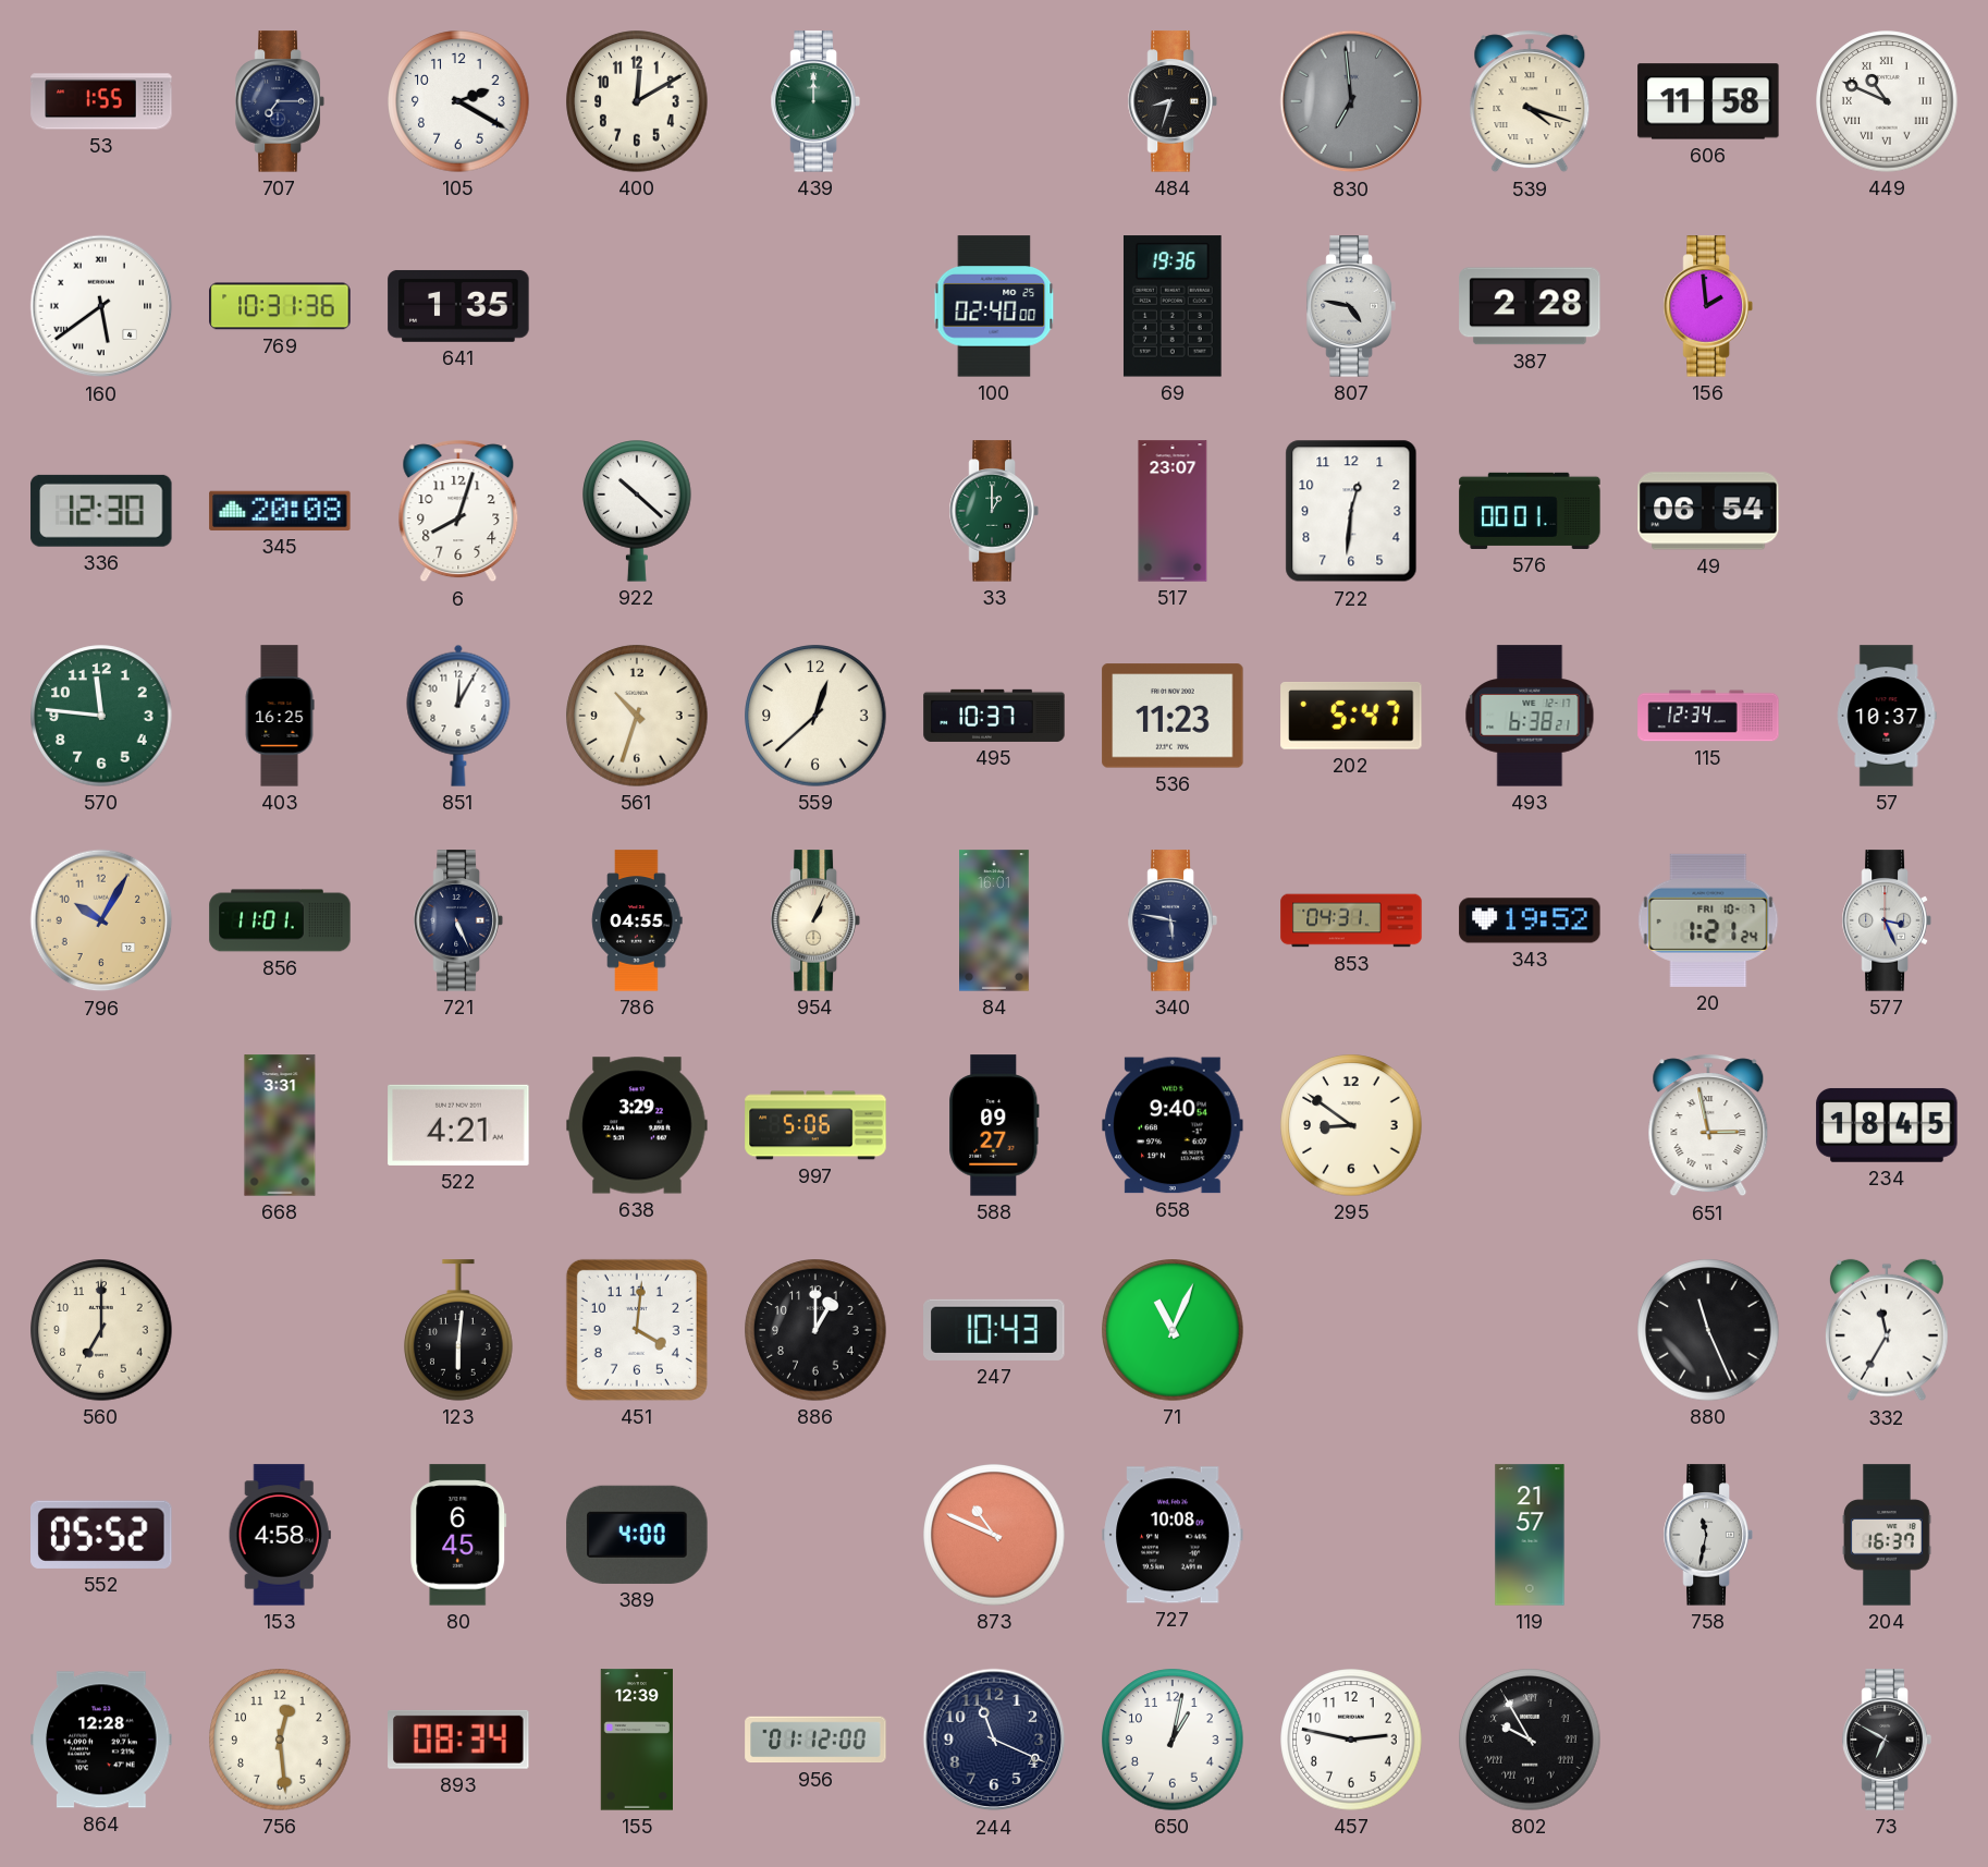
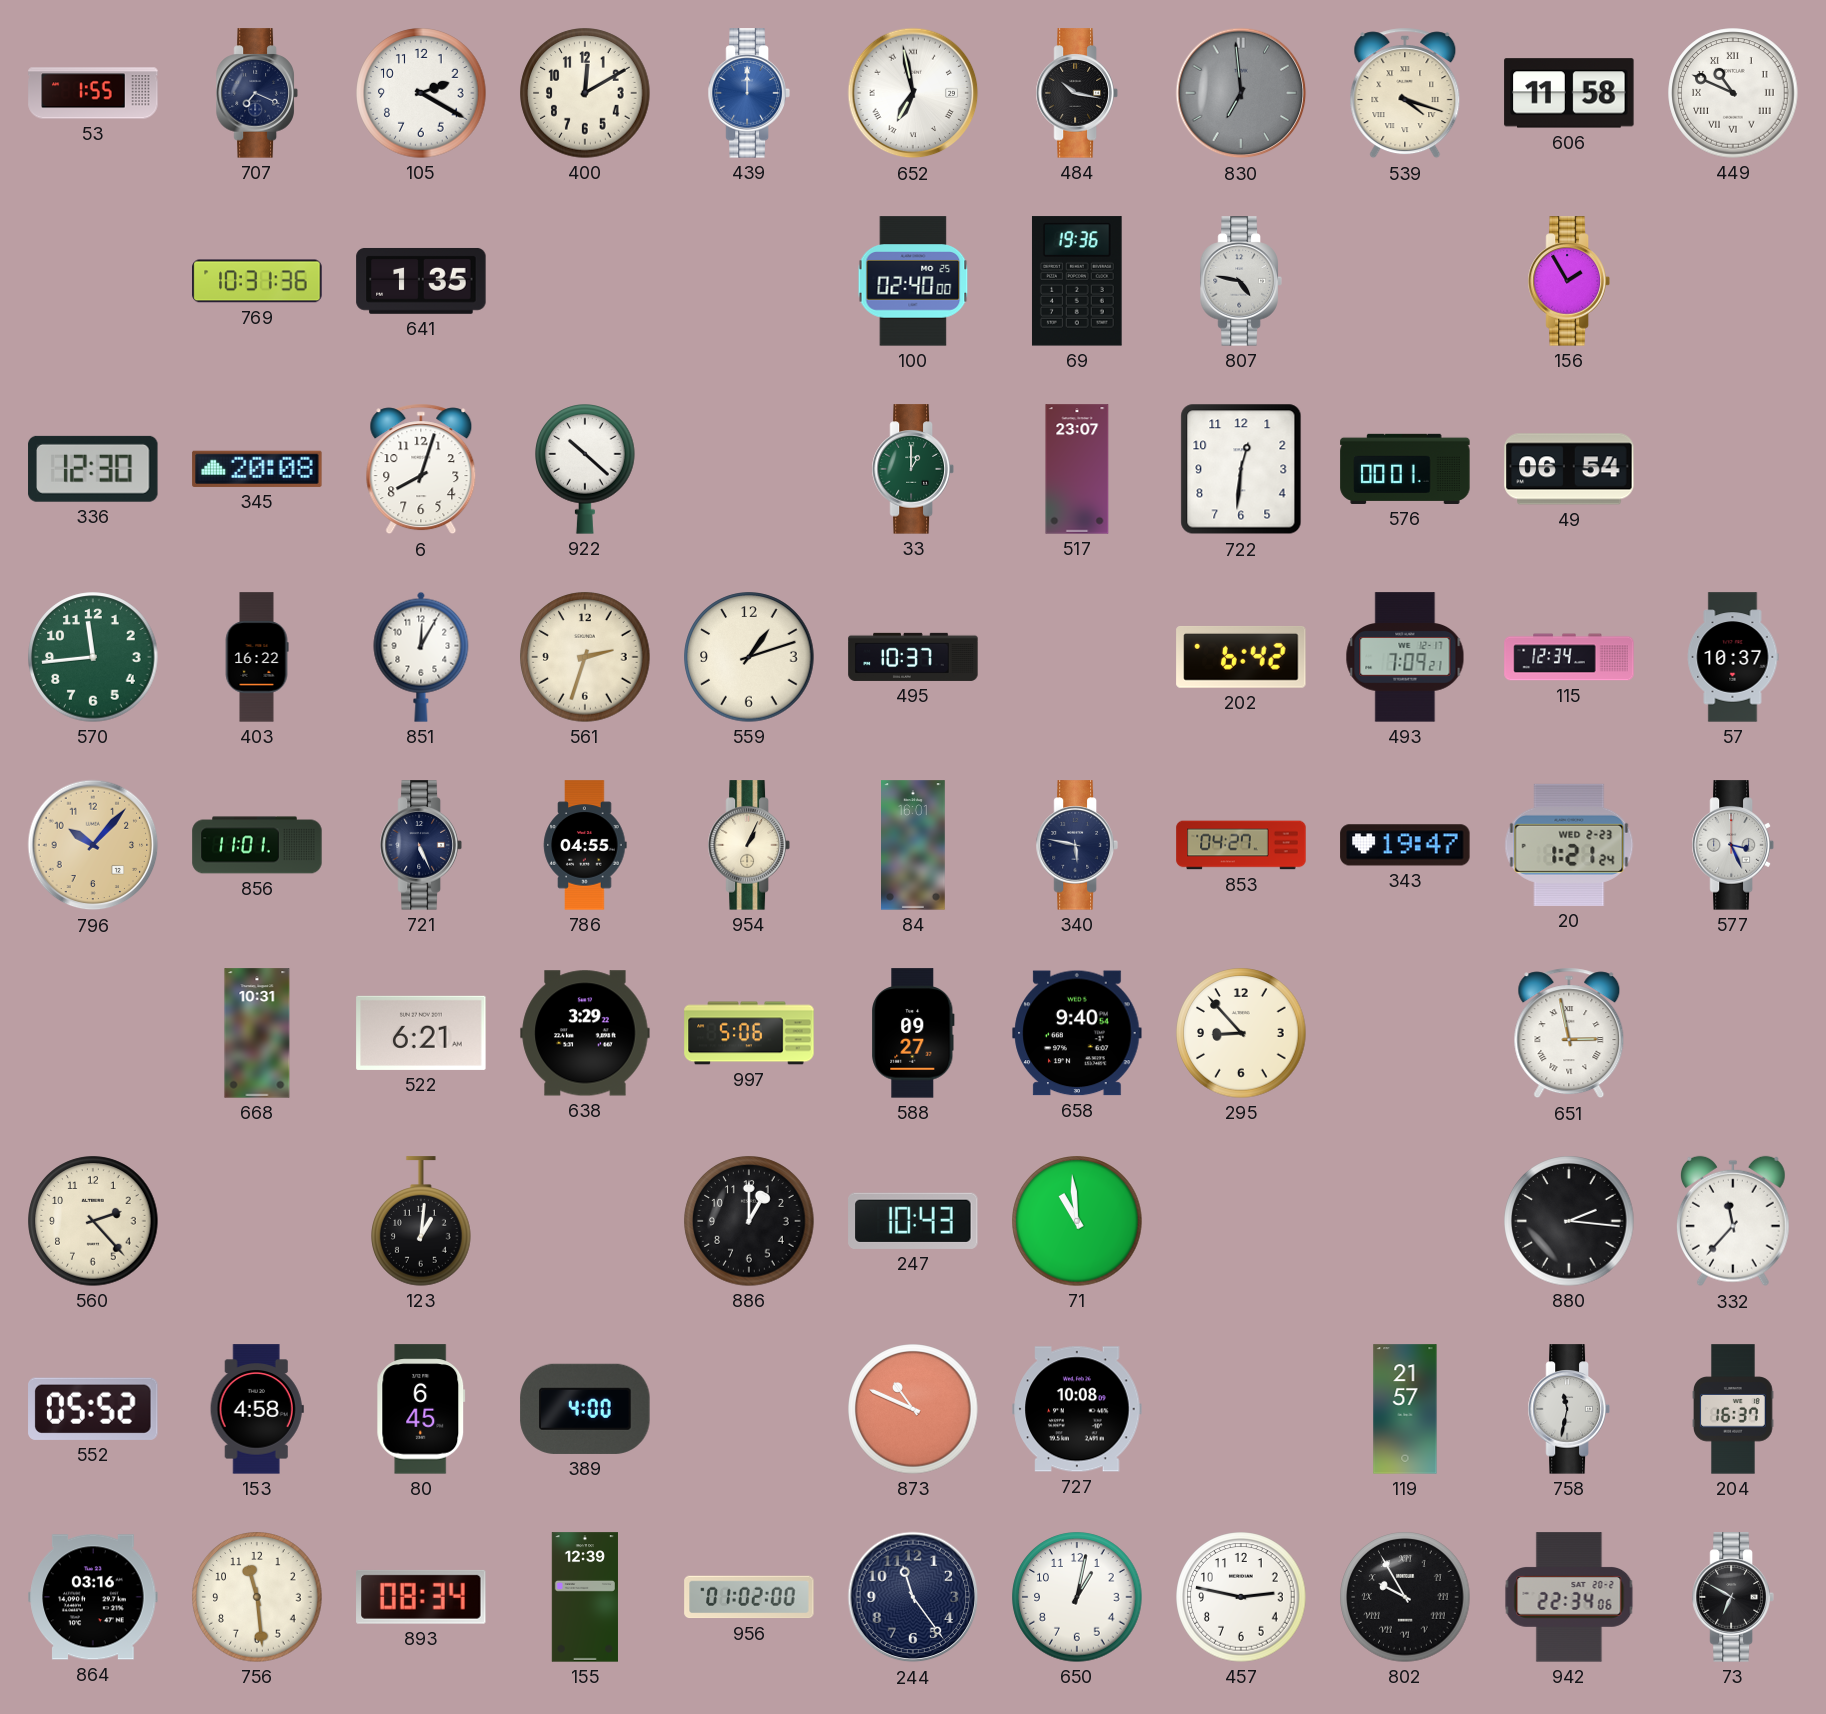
707: 7:15 -> 7:19
439 dial: green -> blue
652: none -> 6:58
484: 8:33 -> 10:17
160: 5:39 -> none
387: 2:28 -> none
156: 1:59 -> 1:55
570: 11:46 -> 11:44
403: 16:25 -> 16:22
561: 10:33 -> 2:33
559: 12:38 -> 1:12
536: 11:23 -> none
202: 5:47 -> 6:42
493: 6:38 -> 7:09
796: 10:05 -> 10:07
853: 04:31 -> 04:27
343: 19:52 -> 19:47
20 date: FRI 10-7 -> WED 2-23
668: 3:31 -> 10:31
522: 4:21 -> 6:21
295: 8:51 -> 8:53
234: 18:45 -> none
560: 7:00 -> 2:23
123: 6:01 -> 1:01
451: 4:01 -> none
71: 11:04 -> 10:59
880: 11:26 -> 2:16
332: 11:35 -> 11:37
864: 12:28 -> 03:16
756: 12:29 -> 11:29
956: 01:12 -> 01:02
244: 11:19 -> 11:24
942: none -> 22:34
